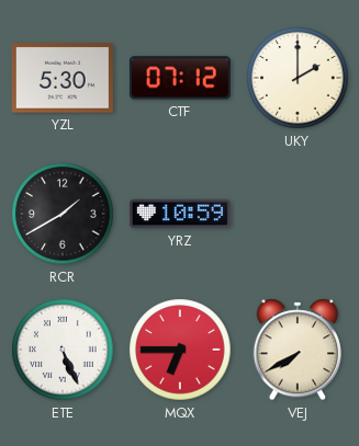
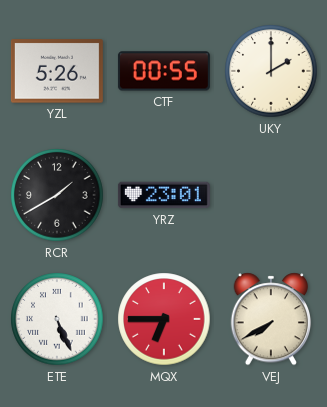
YZL: 5:30 -> 5:26
CTF: 07:12 -> 00:55
YRZ: 10:59 -> 23:01
